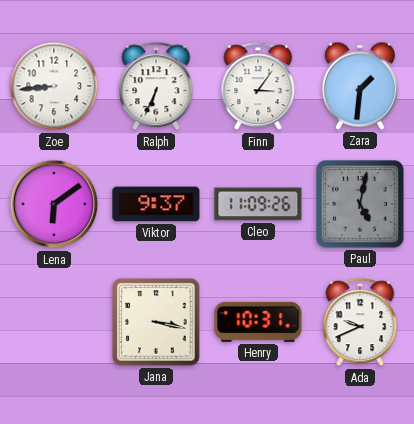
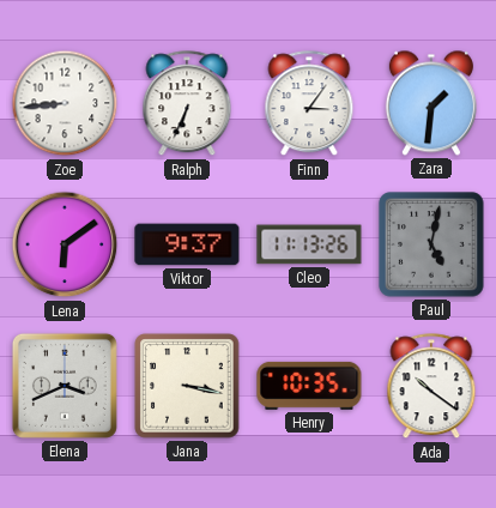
Cleo: 11:09 -> 11:13
Elena: none -> 3:41
Henry: 10:31 -> 10:35
Ada: 9:41 -> 10:21
